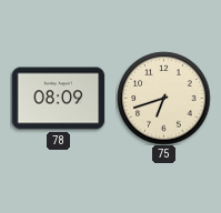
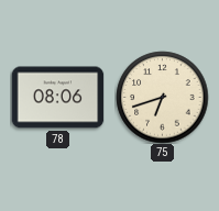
78: 08:09 -> 08:06
